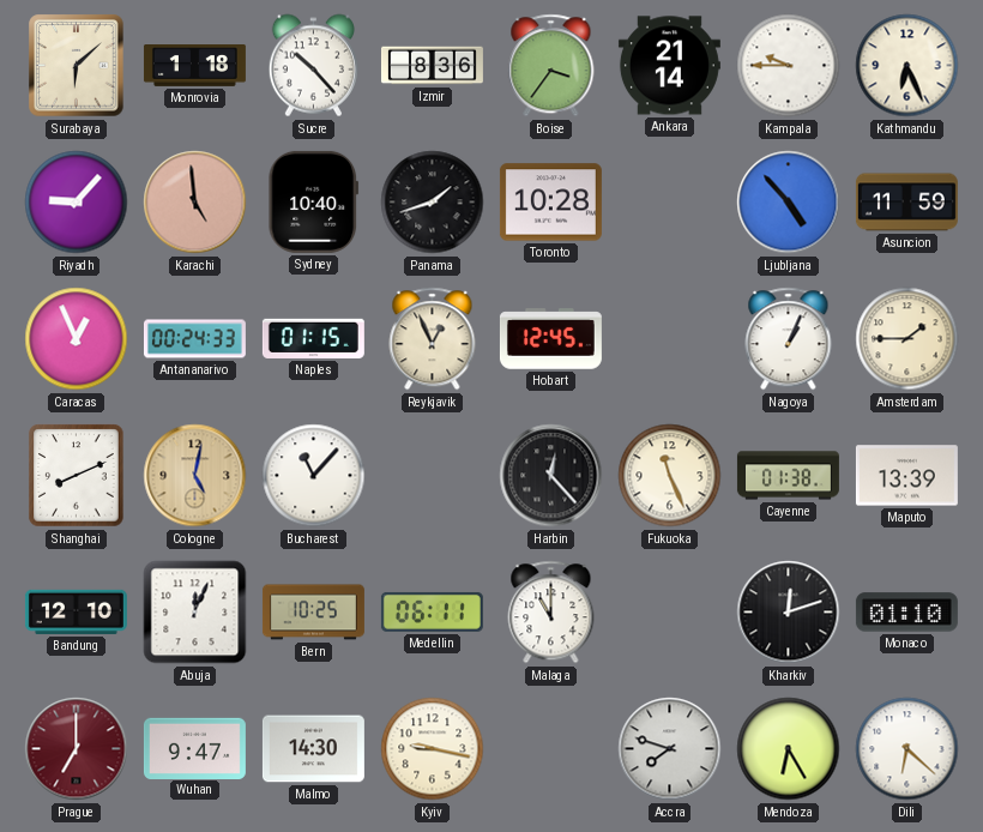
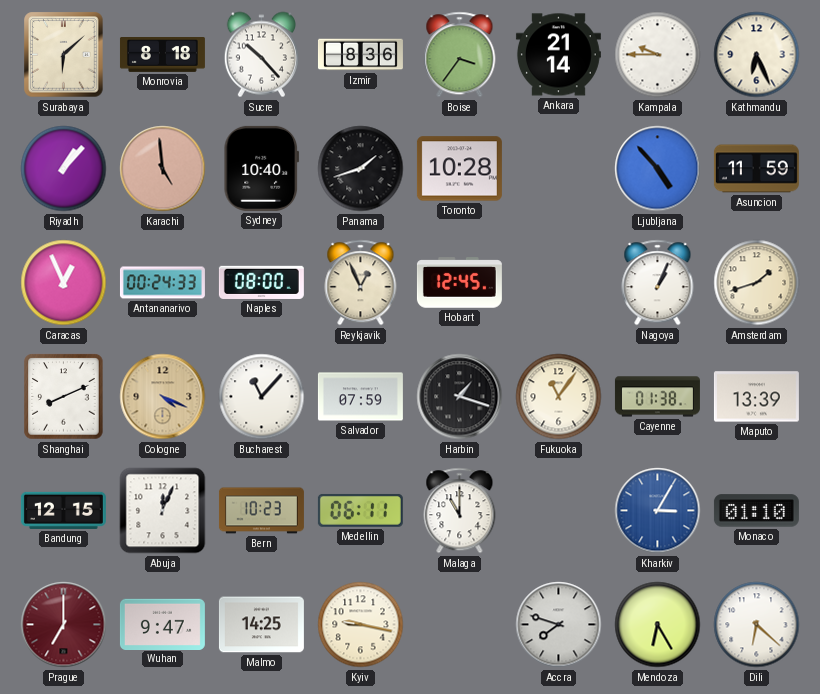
Monrovia: 1:18 -> 8:18
Riyadh: 9:07 -> 1:07
Naples: 01:15 -> 08:00
Amsterdam: 1:45 -> 1:42
Cologne: 5:02 -> 4:19
Salvador: none -> 07:59
Harbin: 12:23 -> 1:18
Fukuoka: 11:26 -> 11:06
Bandung: 12:10 -> 12:15
Bern: 10:25 -> 10:23
Kharkiv: 12:12 -> 3:05
Kharkiv dial: black -> blue
Malmo: 14:30 -> 14:25
